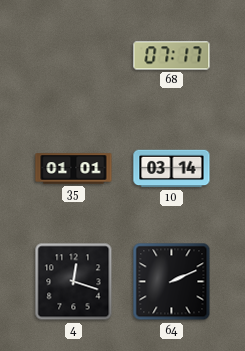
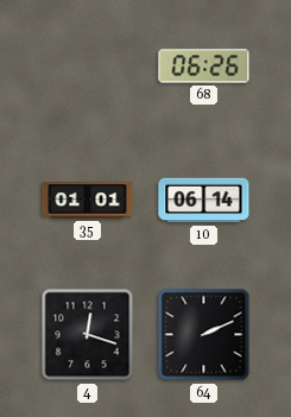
68: 07:17 -> 06:26
10: 03:14 -> 06:14
